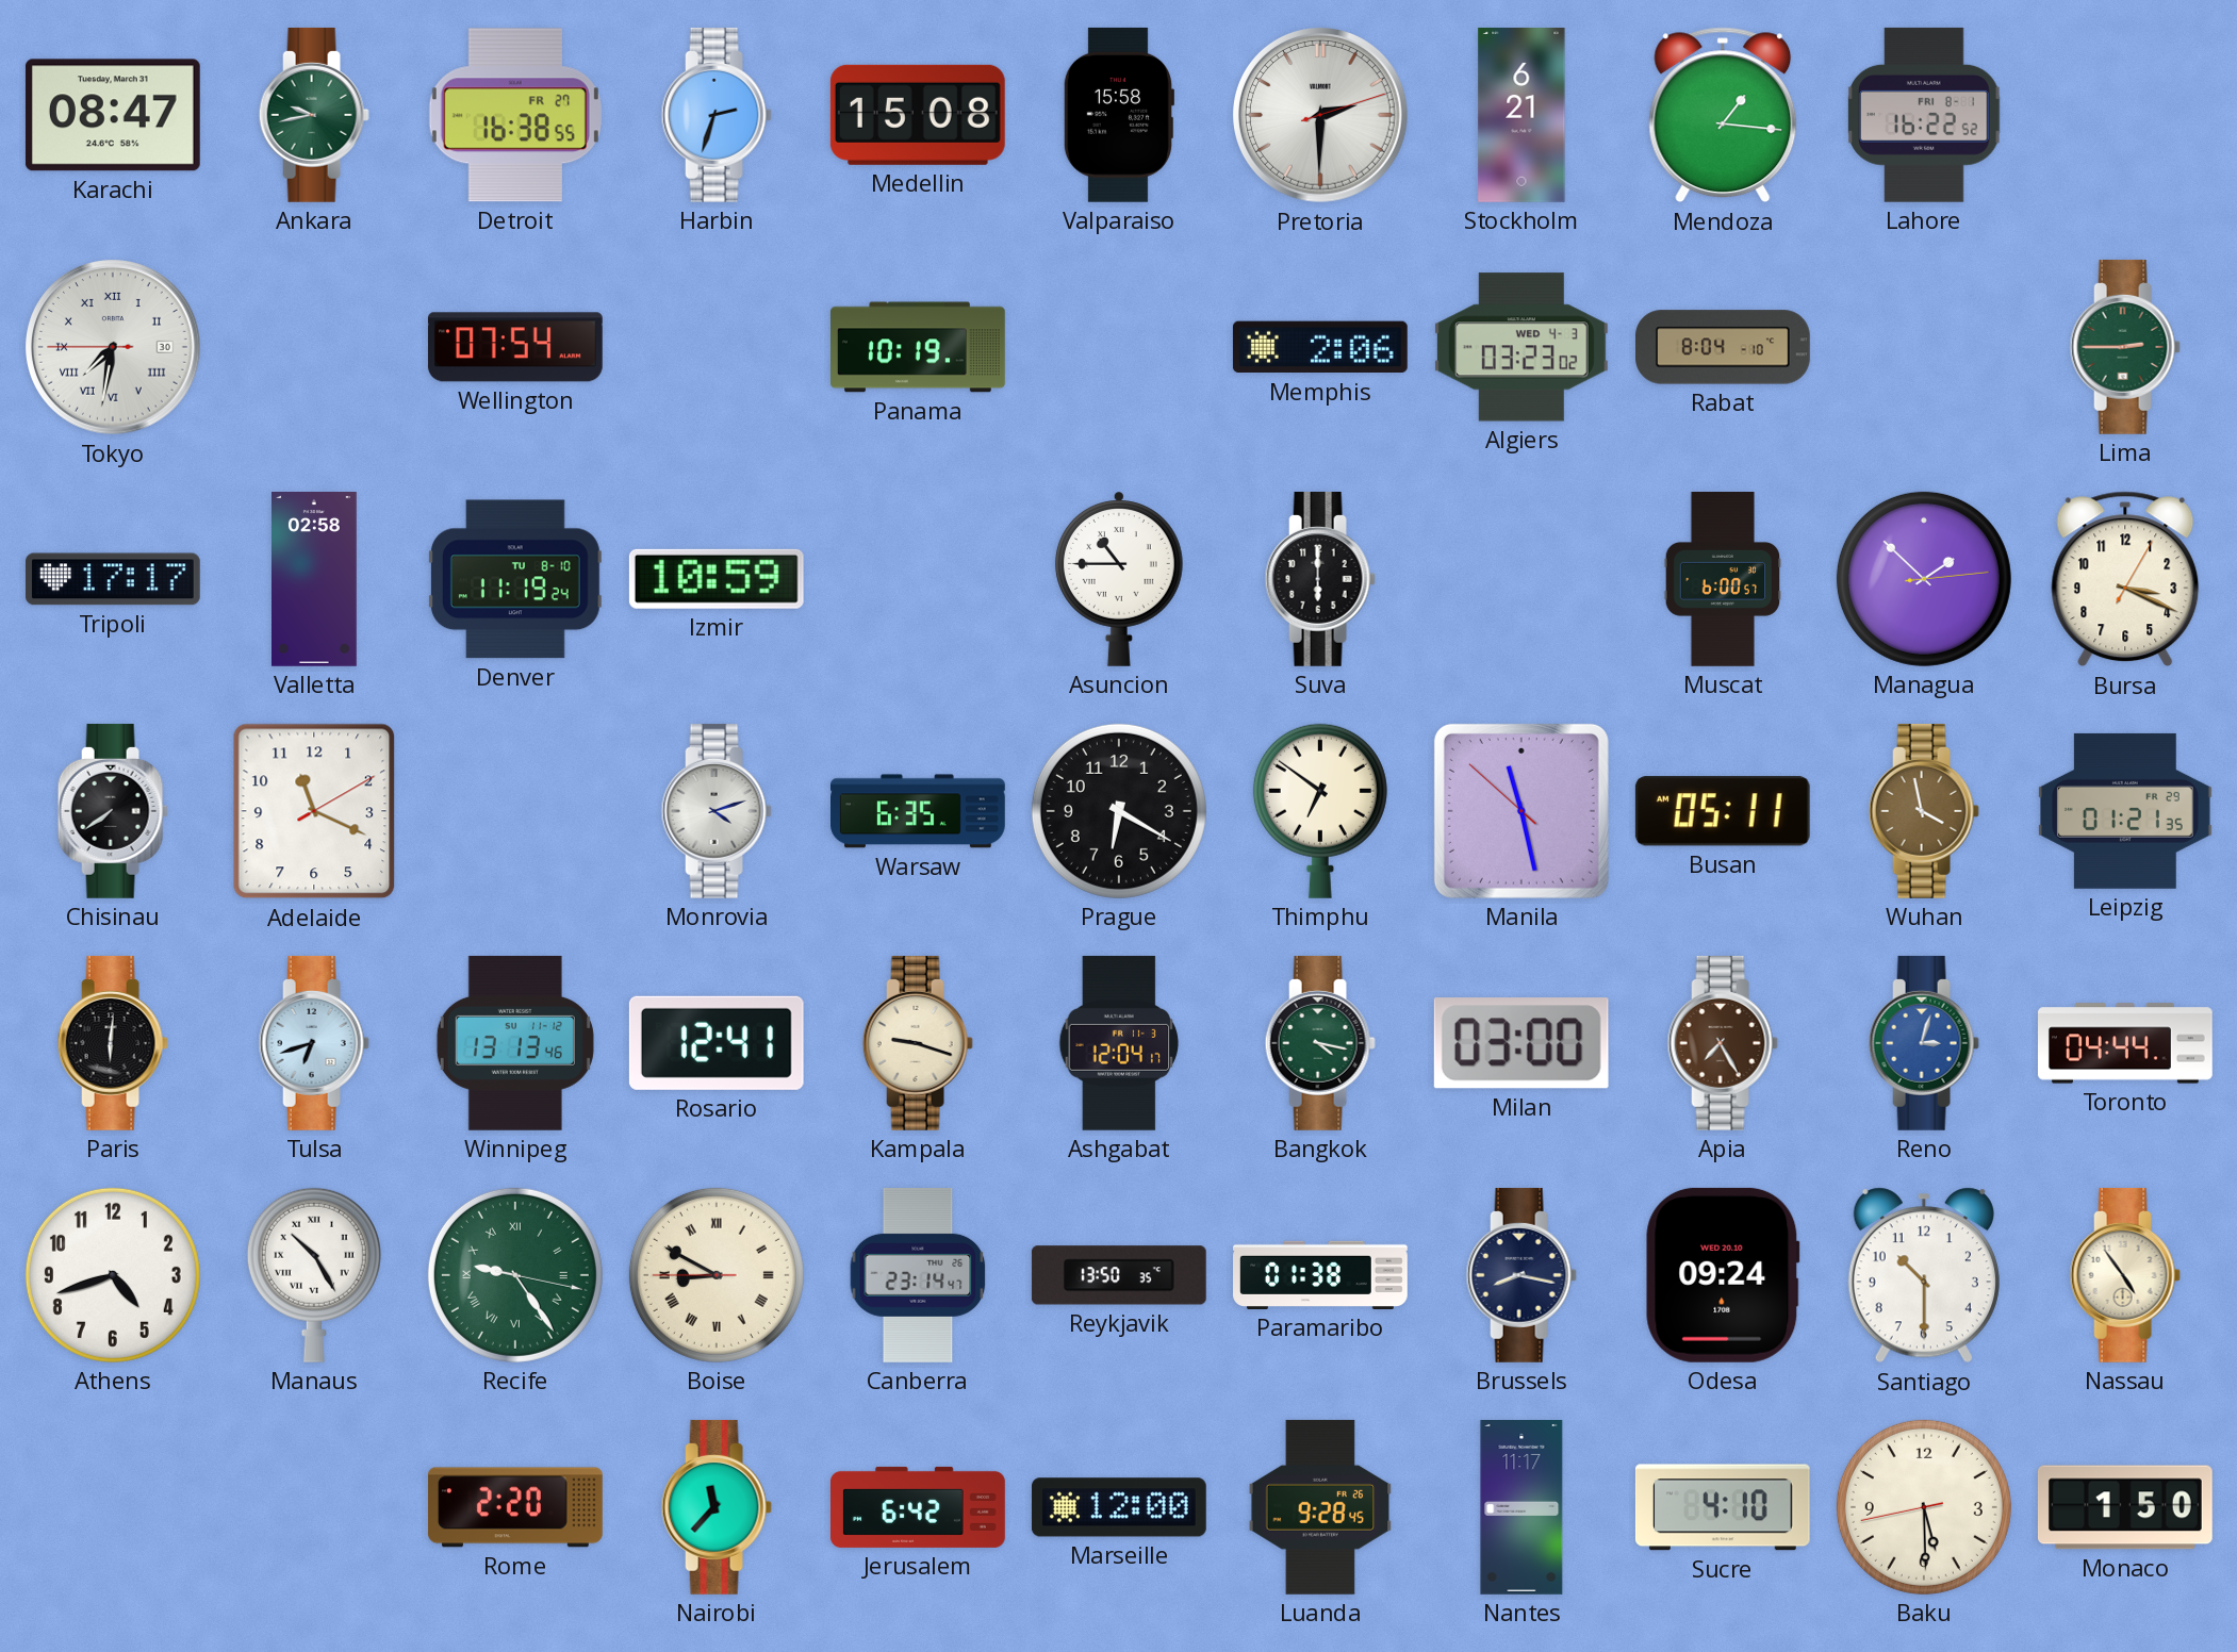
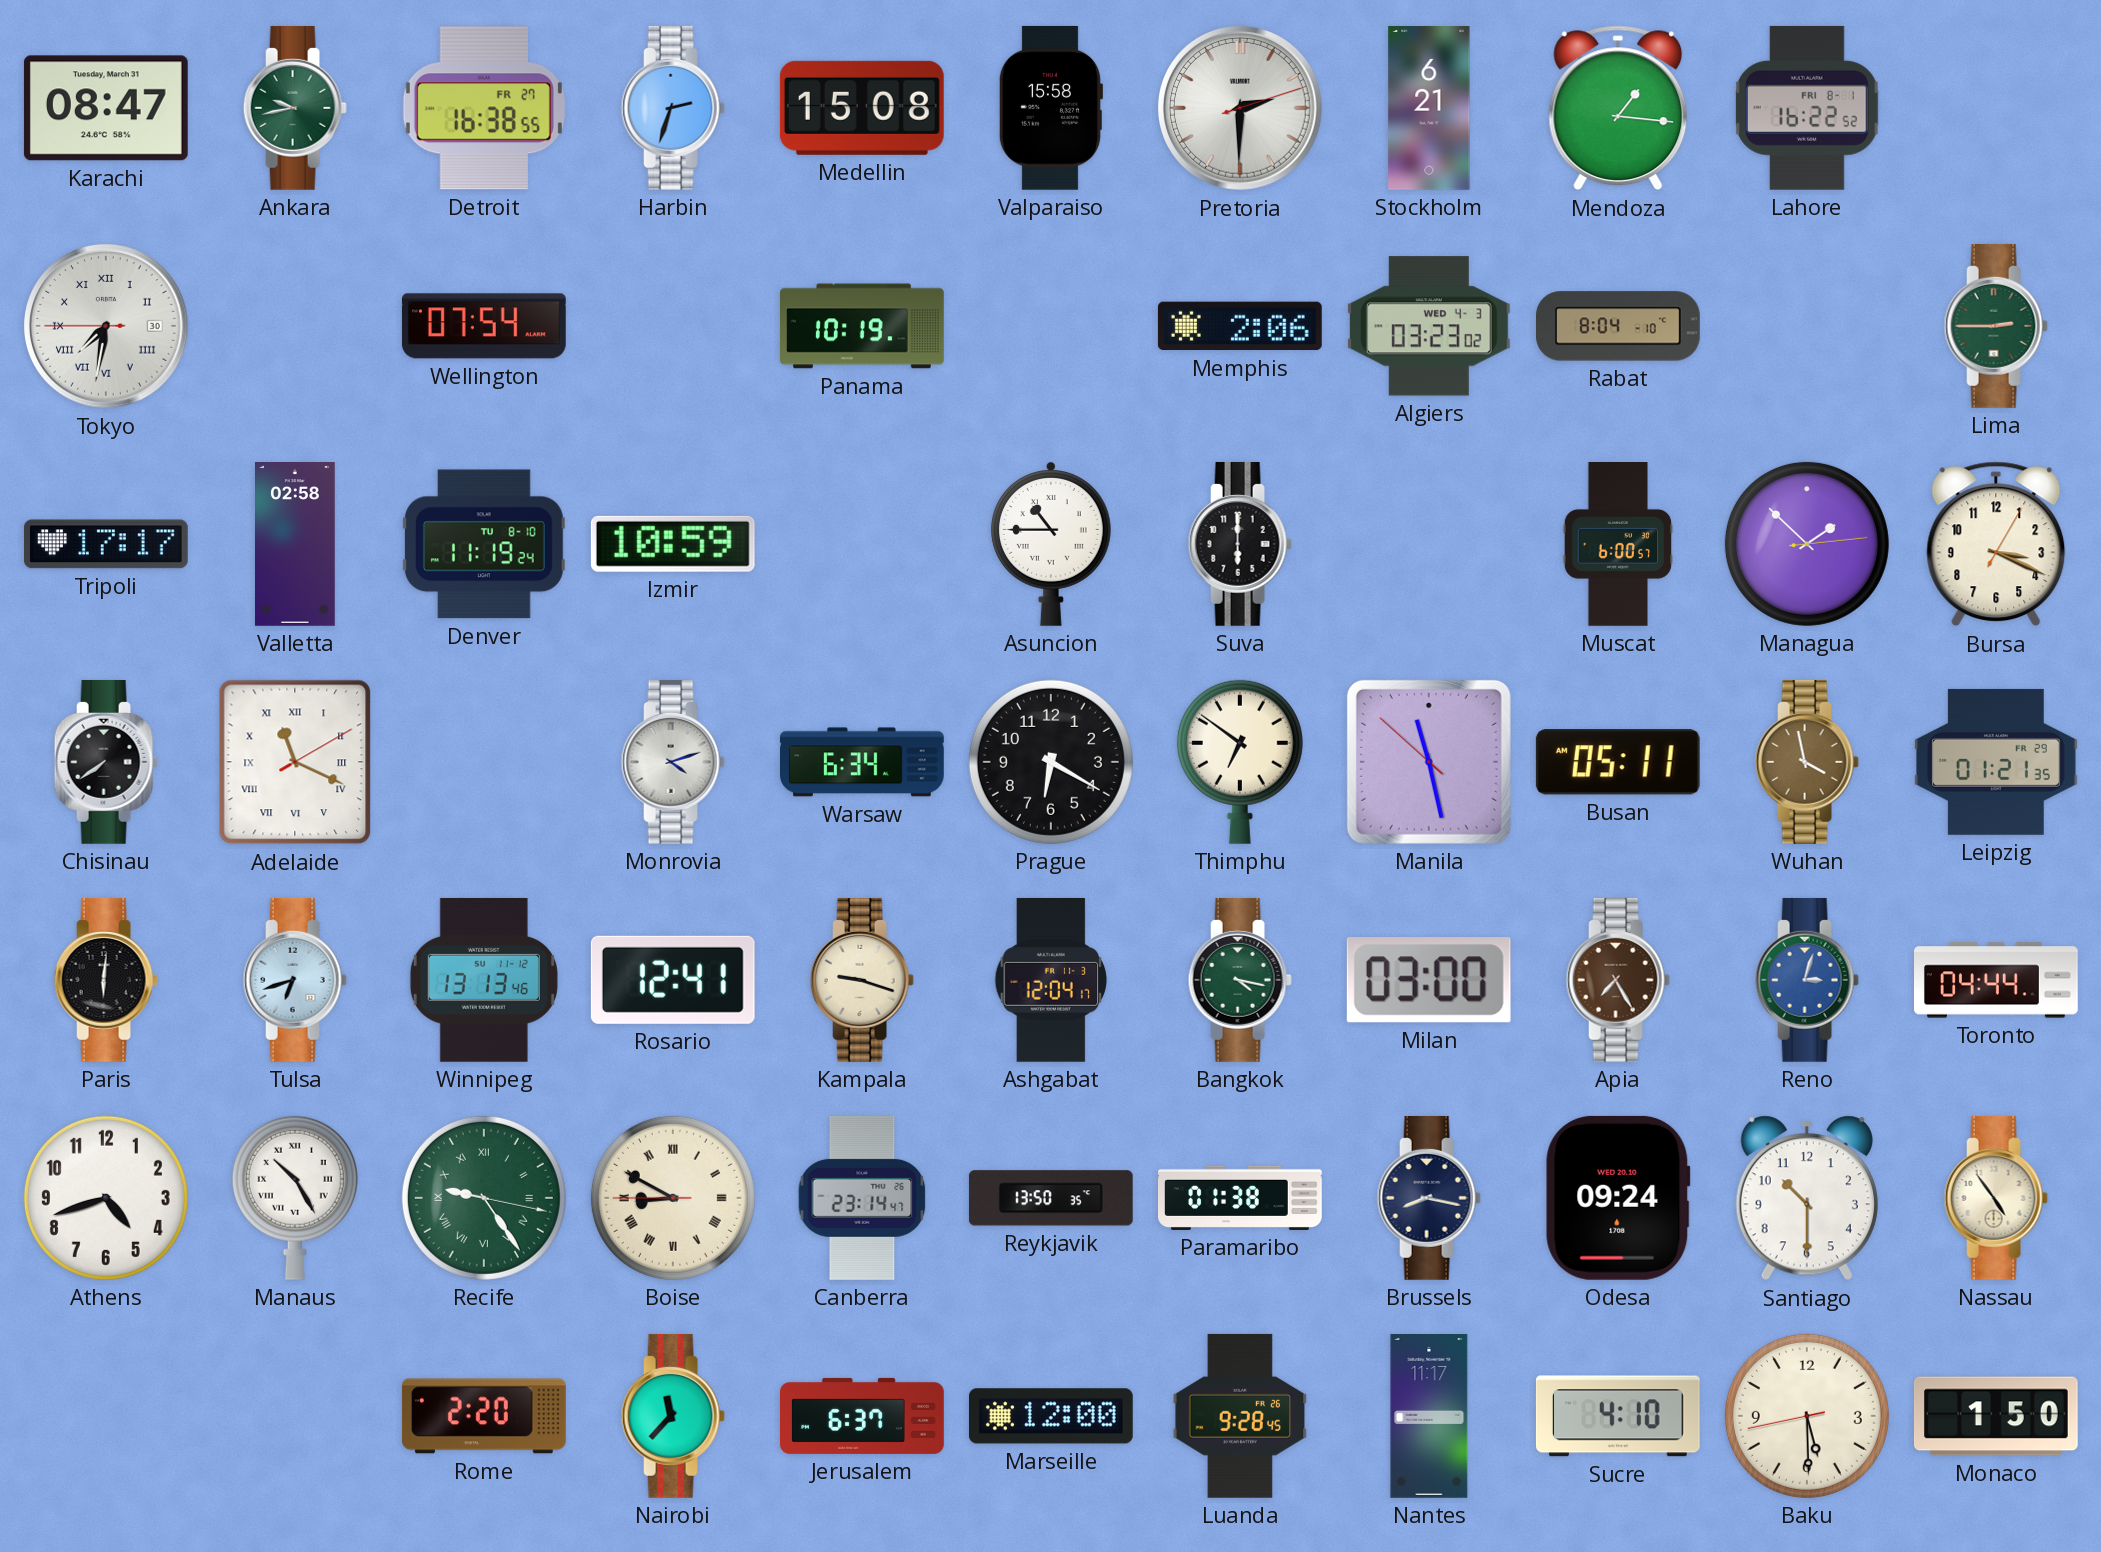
Adelaide numerals: Arabic -> Roman
Warsaw: 6:35 -> 6:34
Jerusalem: 6:42 -> 6:37
